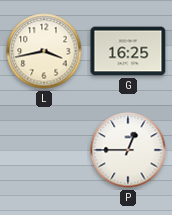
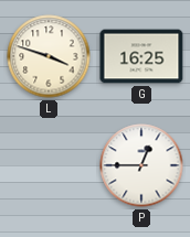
L: 3:43 -> 3:48
